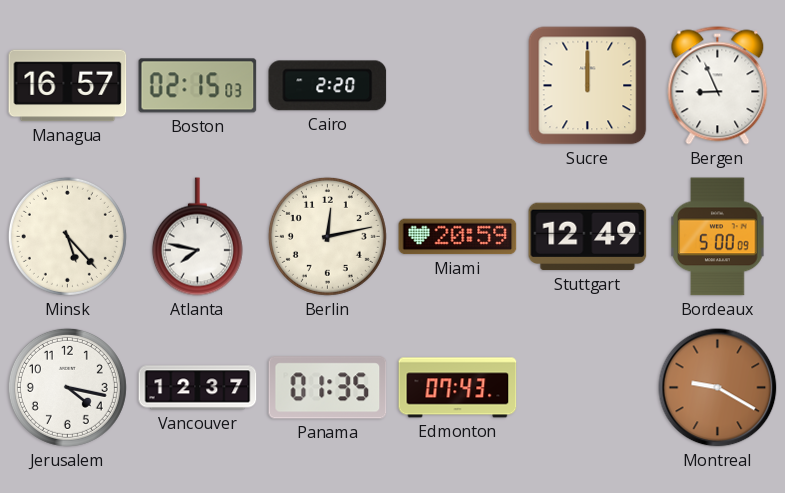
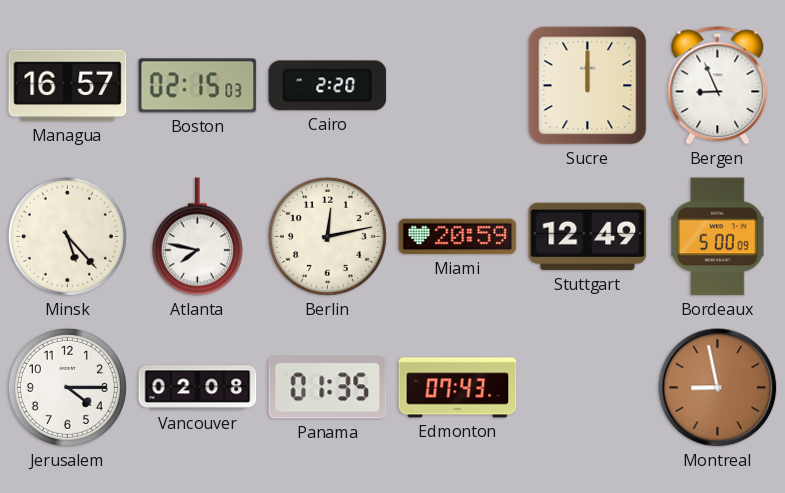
Jerusalem: 4:17 -> 4:15
Vancouver: 12:37 -> 02:08
Montreal: 9:20 -> 8:58
